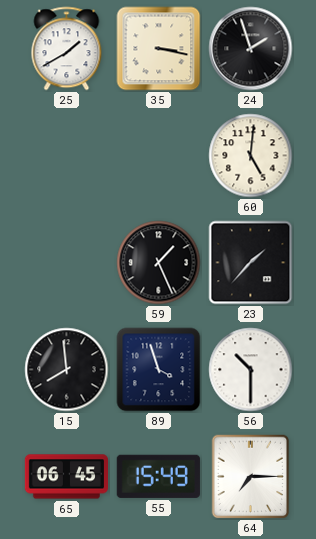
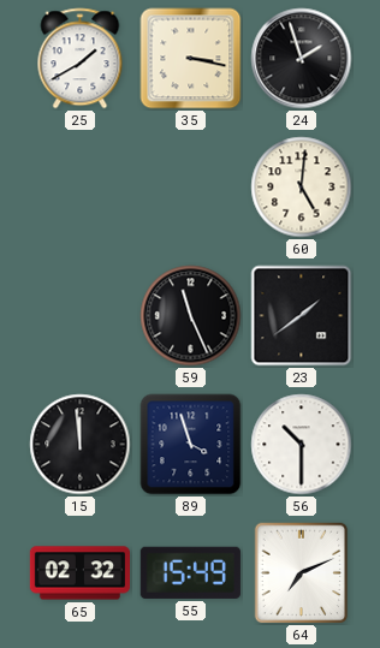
59: 1:26 -> 11:26
23: 1:37 -> 1:39
15: 7:59 -> 11:59
65: 06:45 -> 02:32
64: 7:15 -> 7:11
